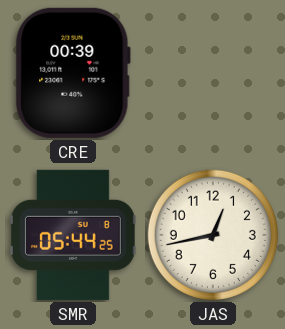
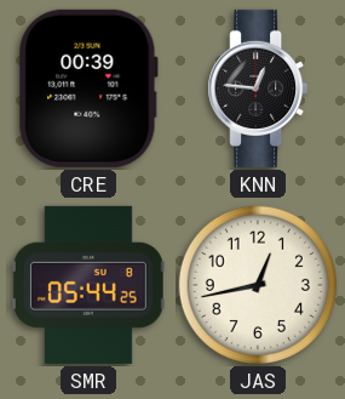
KNN: none -> 12:46
